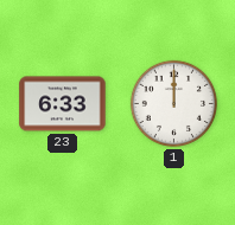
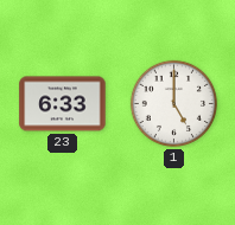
1: 12:00 -> 5:00
